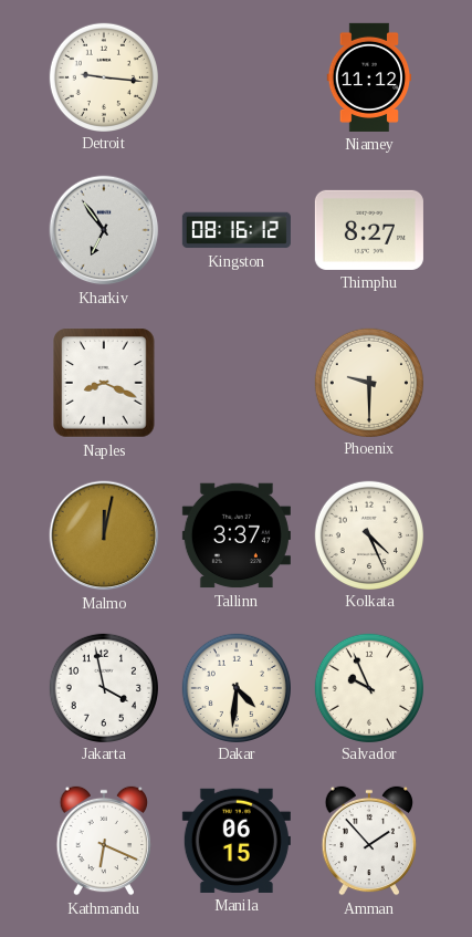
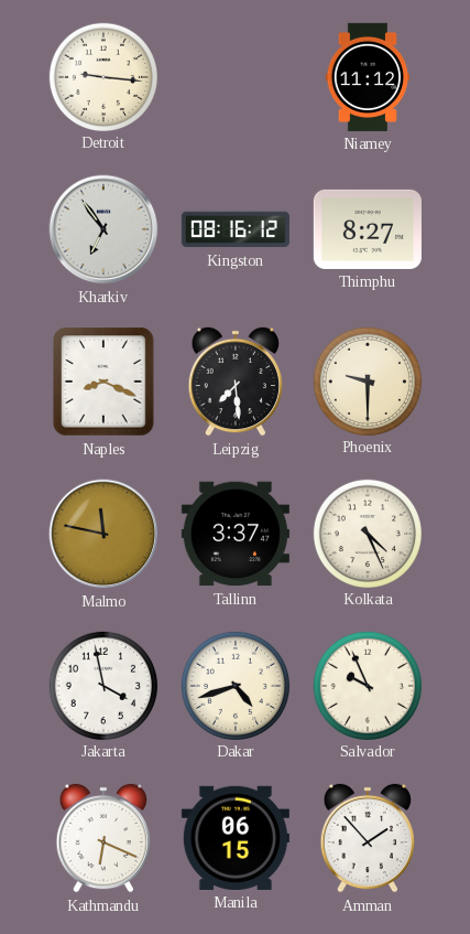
Leipzig: none -> 7:29
Malmo: 12:02 -> 11:47
Dakar: 4:31 -> 4:42
